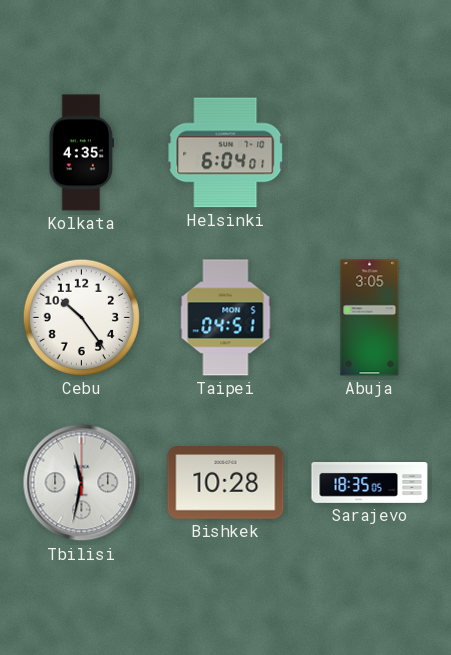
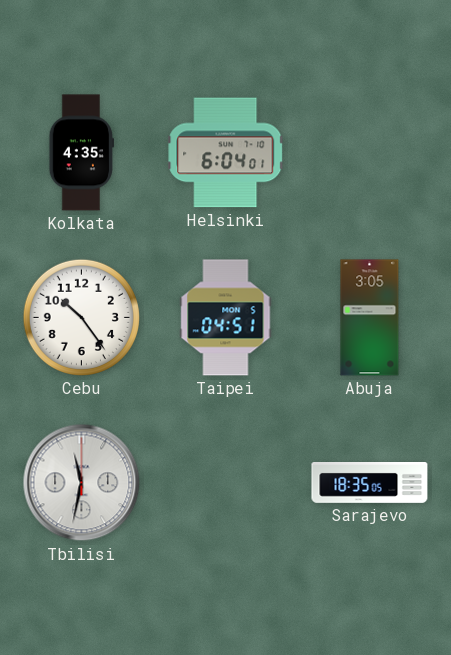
Bishkek: 10:28 -> none
